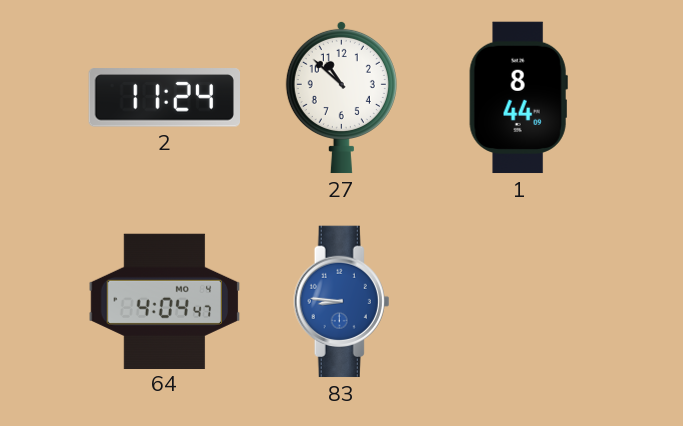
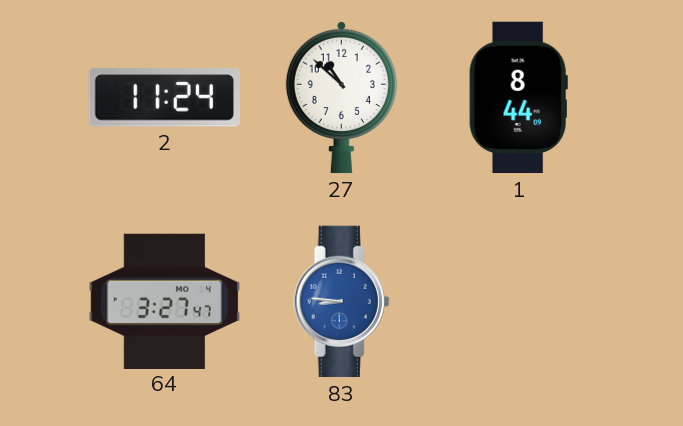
64: 4:04 -> 3:27
